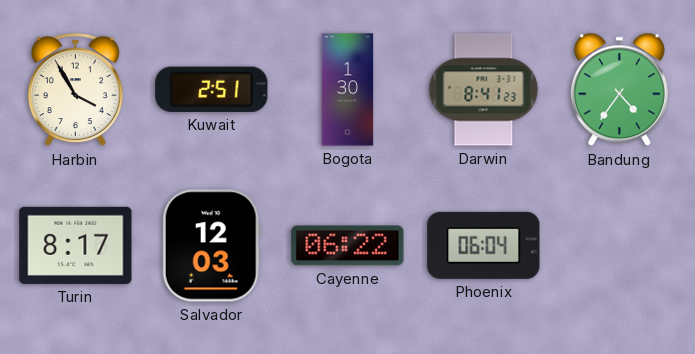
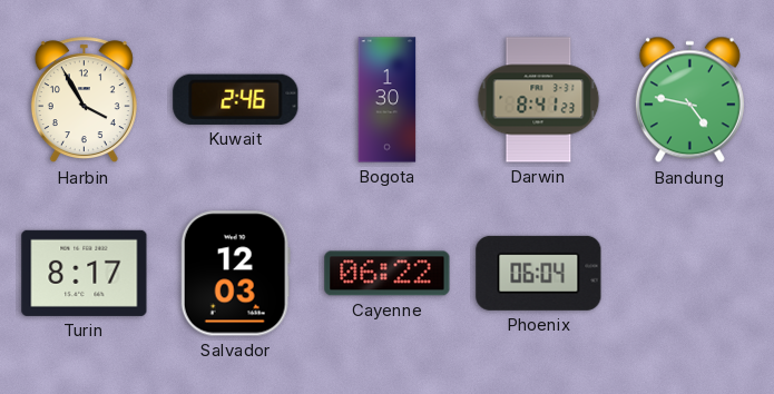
Kuwait: 2:51 -> 2:46
Bandung: 4:36 -> 4:47
